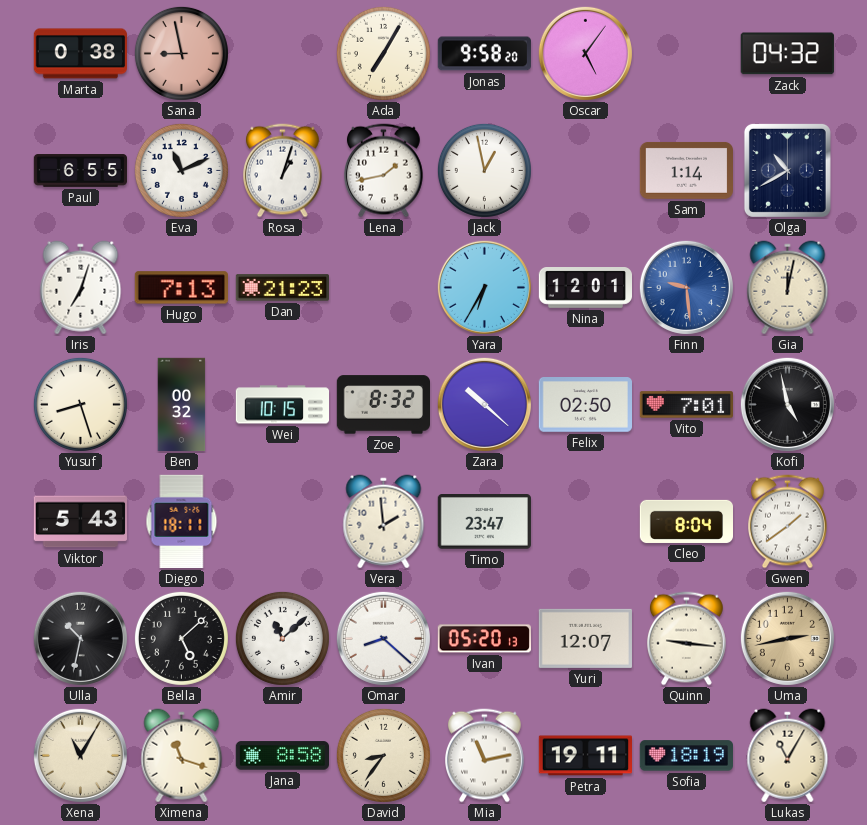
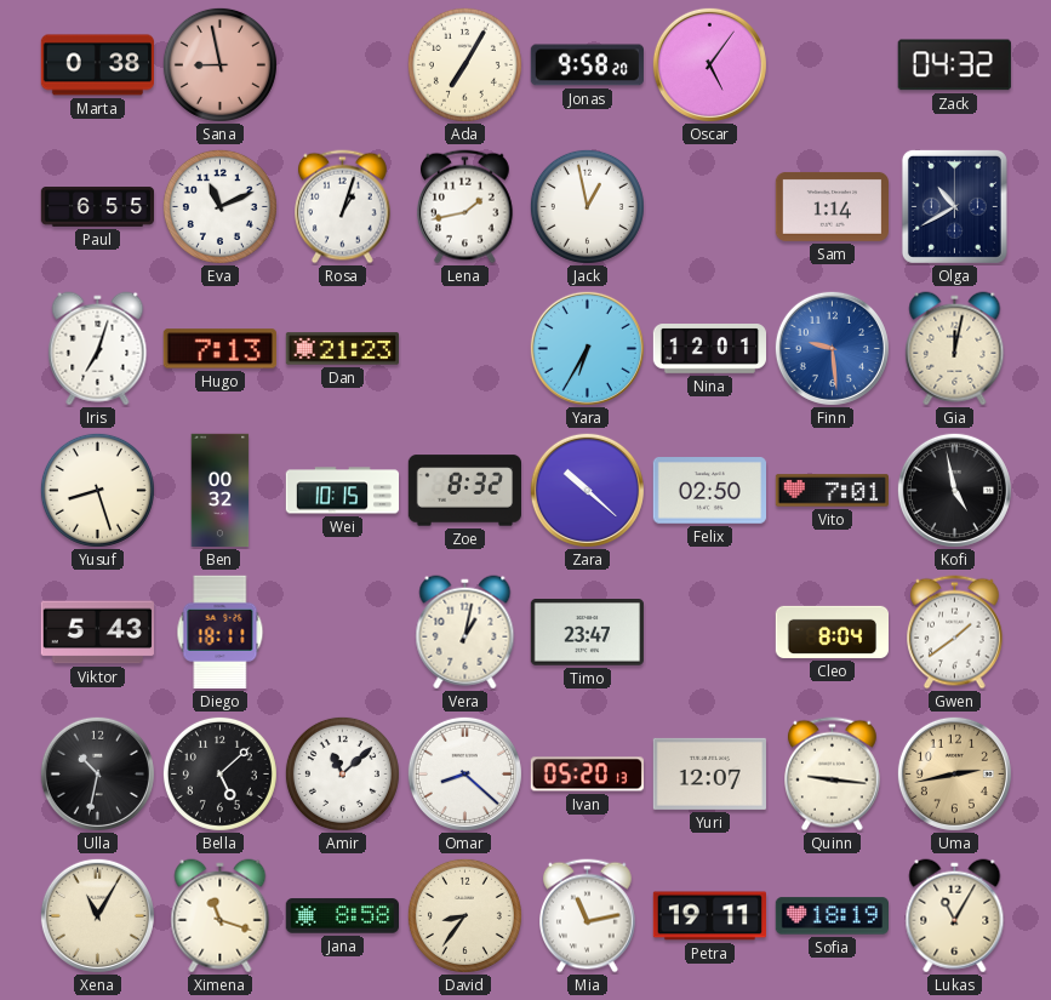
Vera: 1:59 -> 1:02
